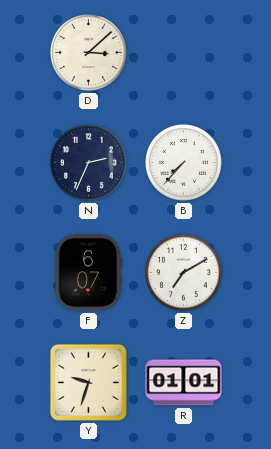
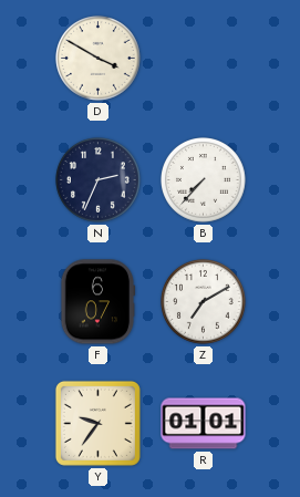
D: 3:08 -> 3:50
Y: 9:33 -> 9:36
